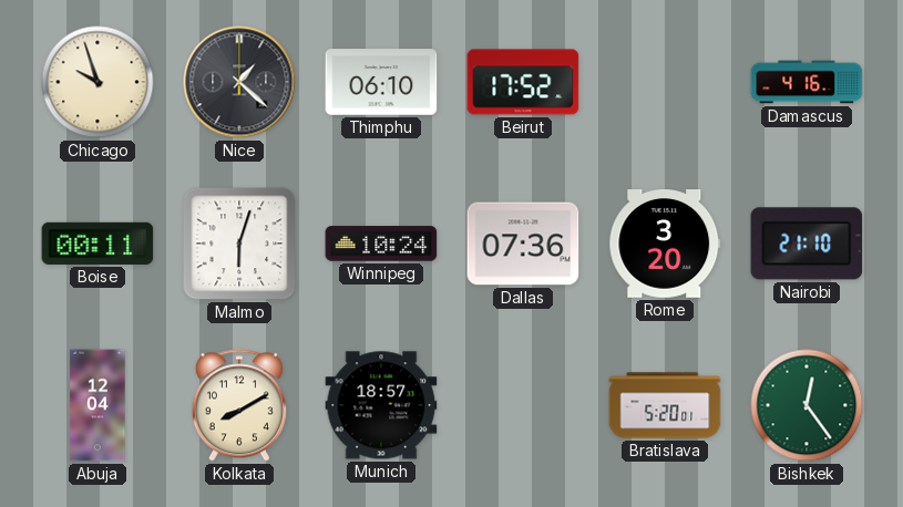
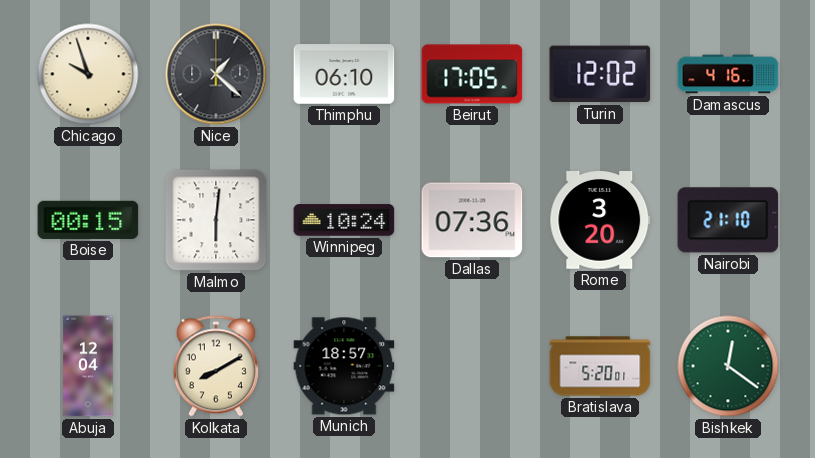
Beirut: 17:52 -> 17:05
Turin: none -> 12:02
Boise: 00:11 -> 00:15
Malmo: 6:03 -> 6:01
Bishkek: 12:24 -> 12:21
